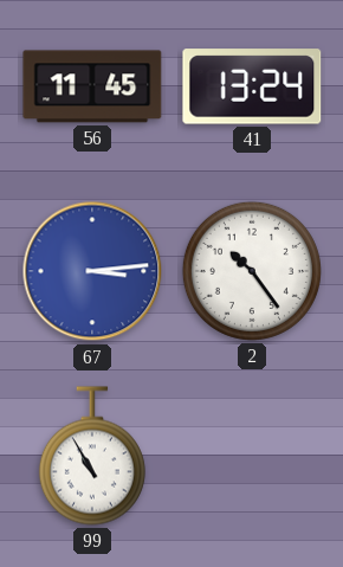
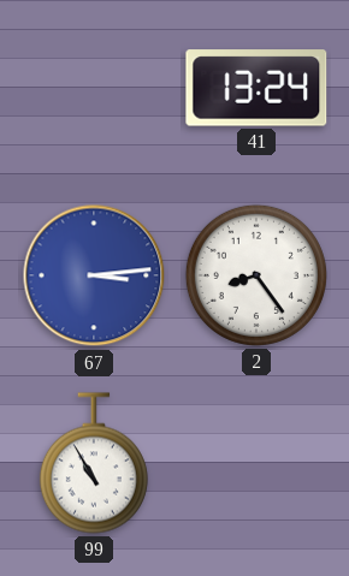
56: 11:45 -> none
2: 10:24 -> 8:24
